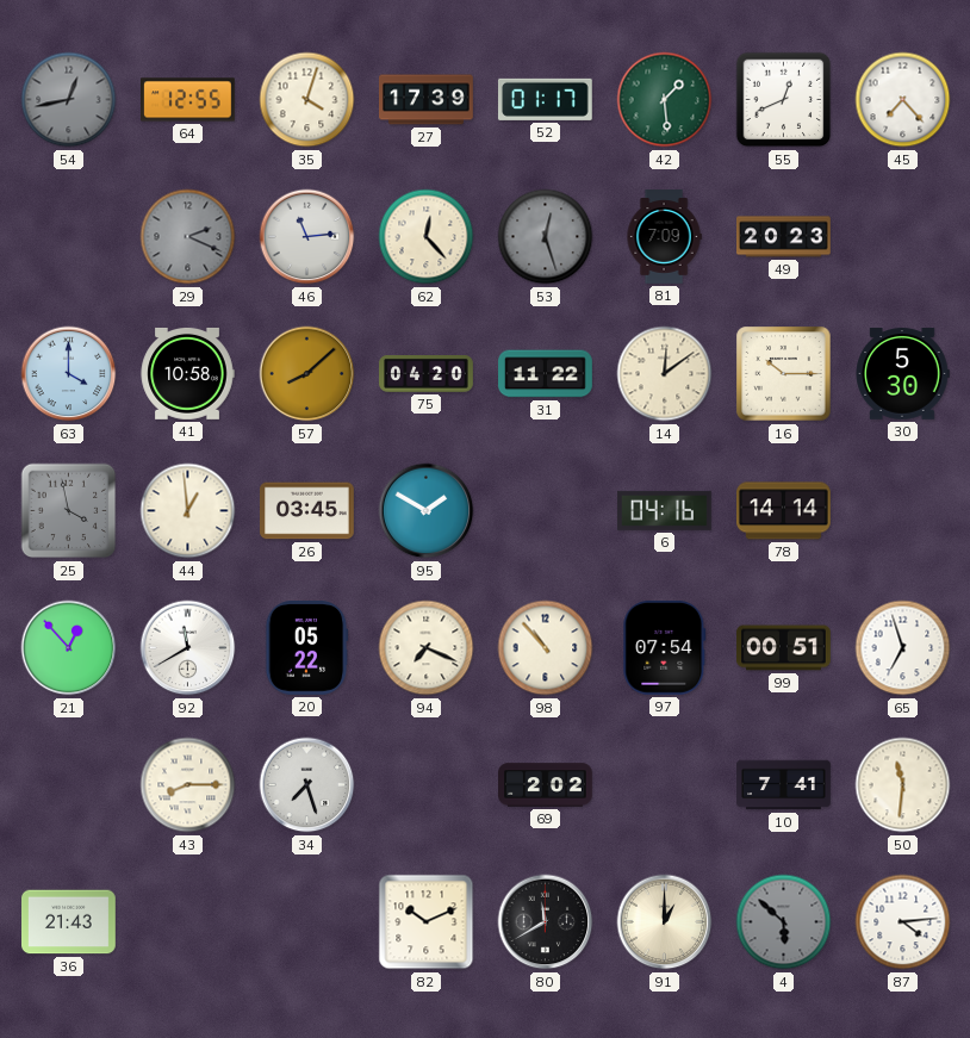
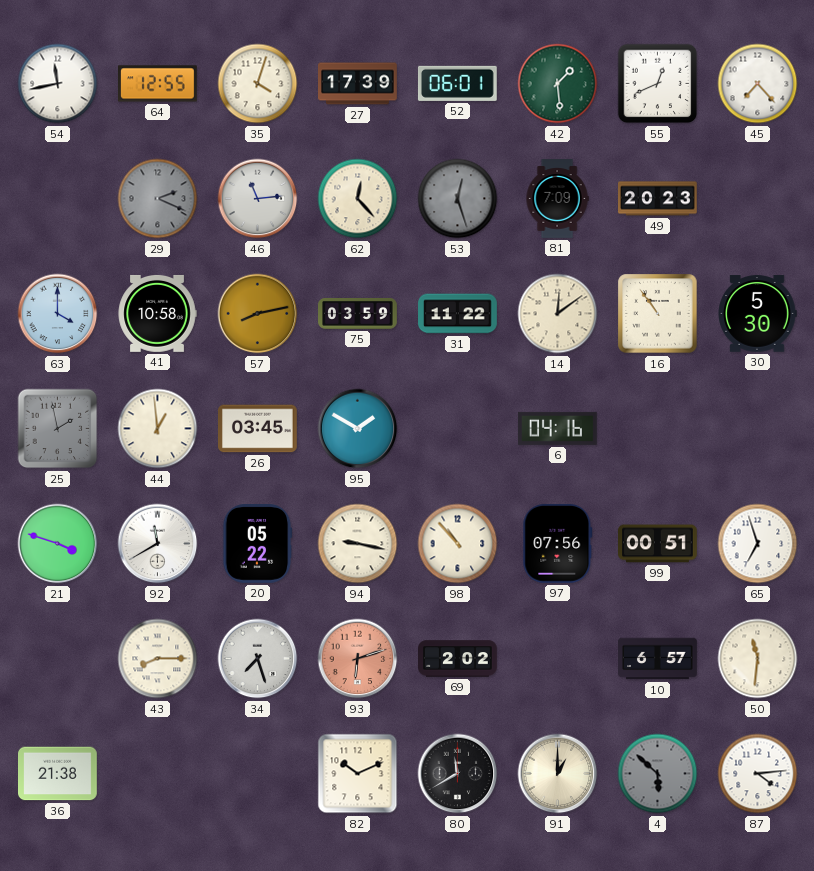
54: 12:43 -> 11:43
54 dial: grey -> white
52: 01:17 -> 06:01
57: 8:08 -> 8:13
75: 04:20 -> 03:59
16: 10:15 -> 10:54
25: 3:58 -> 1:58
78: 14:14 -> none
21: 12:53 -> 3:48
94: 7:19 -> 9:17
97: 07:54 -> 07:56
93: none -> 6:12
10: 7:41 -> 6:57
36: 21:43 -> 21:38
